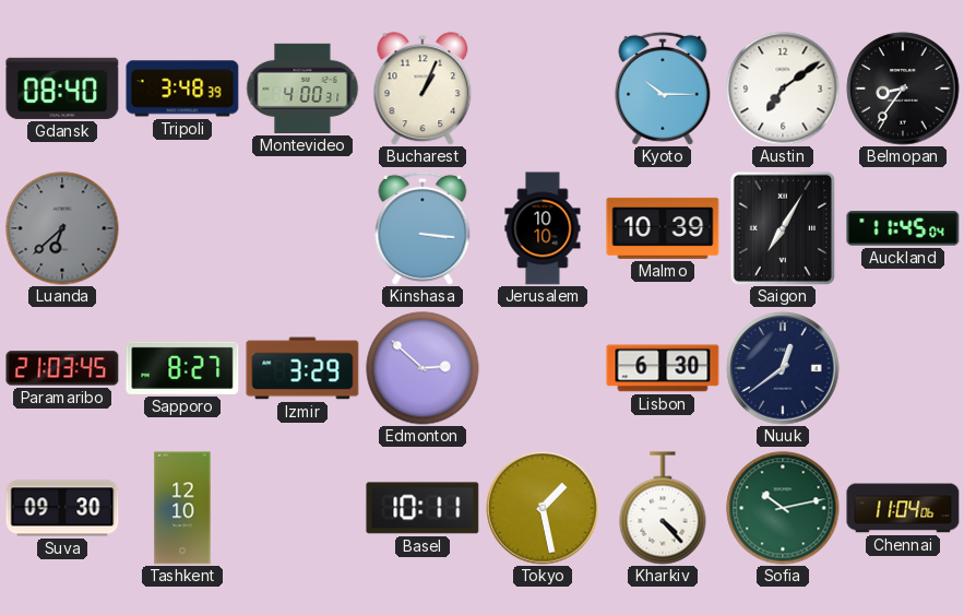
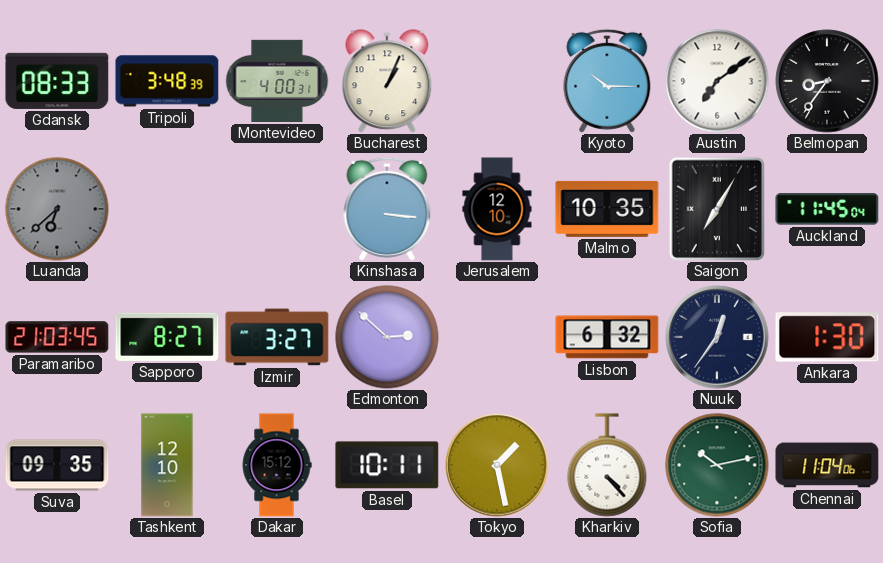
Gdansk: 08:40 -> 08:33
Jerusalem: 10:10 -> 12:10
Malmo: 10:39 -> 10:35
Izmir: 3:29 -> 3:27
Lisbon: 6:30 -> 6:32
Nuuk: 12:39 -> 12:36
Ankara: none -> 1:30
Suva: 09:30 -> 09:35
Dakar: none -> 15:12
